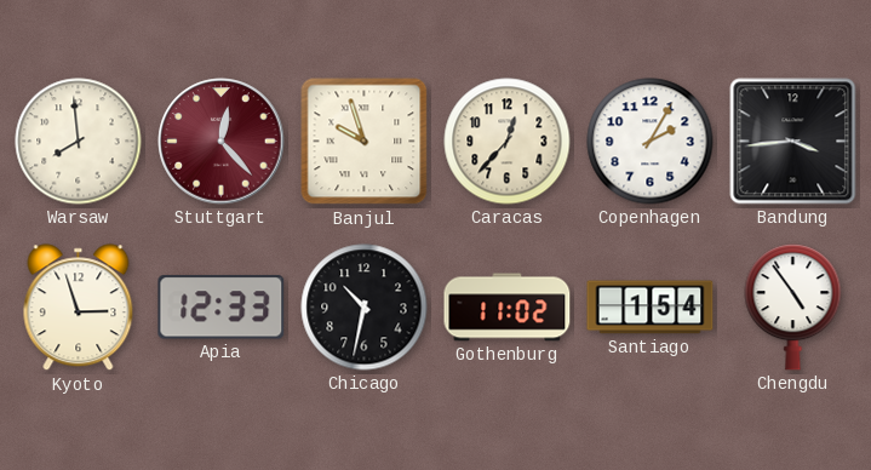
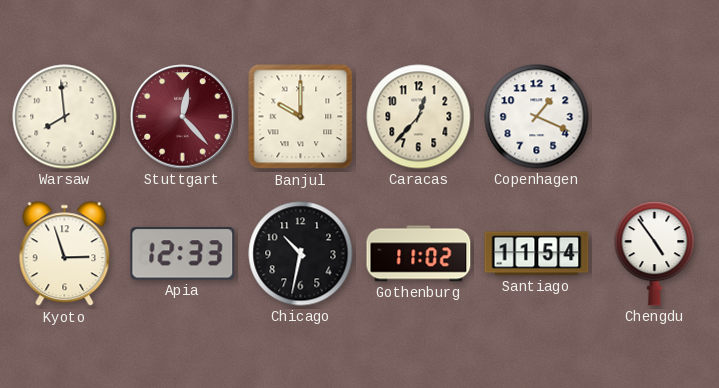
Banjul: 9:57 -> 10:00
Copenhagen: 2:05 -> 1:19
Bandung: 3:44 -> none
Santiago: 1:54 -> 11:54
